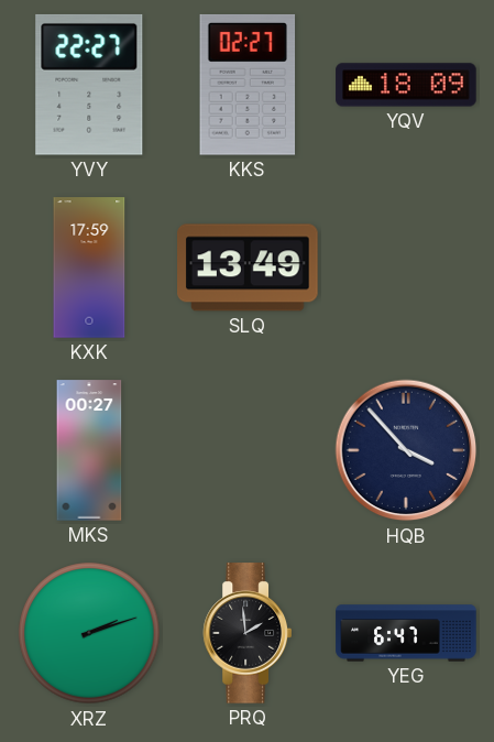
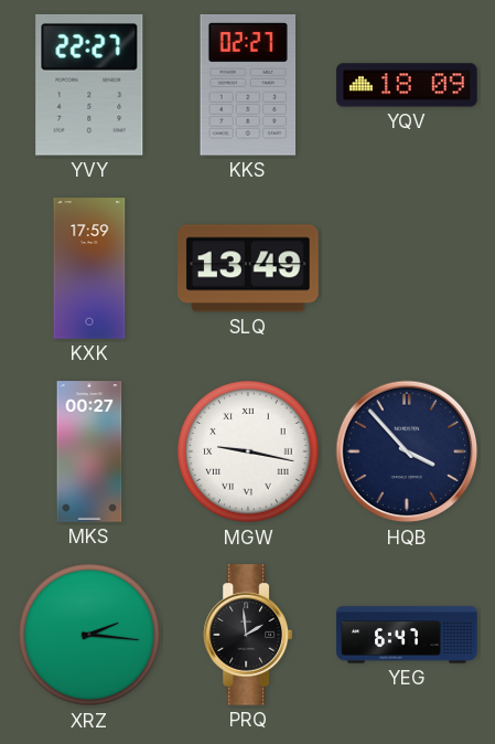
MGW: none -> 9:17
XRZ: 2:12 -> 2:16
